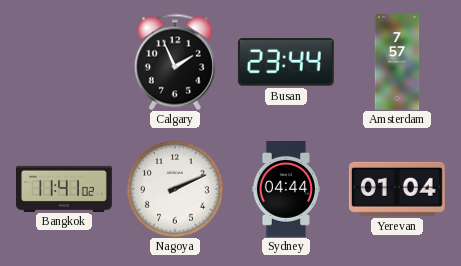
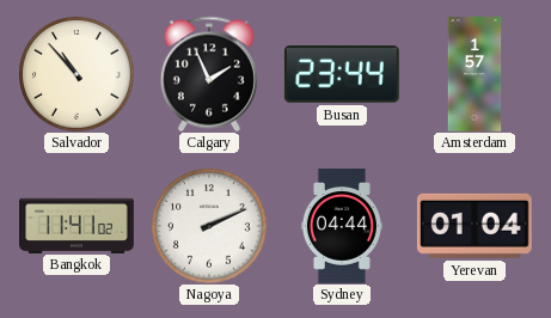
Salvador: none -> 10:53
Amsterdam: 7:57 -> 1:57
